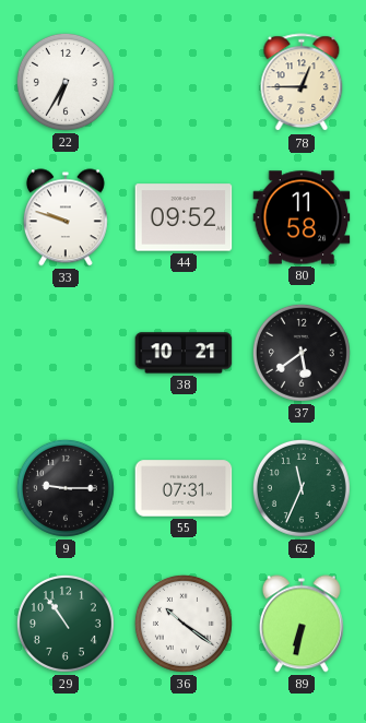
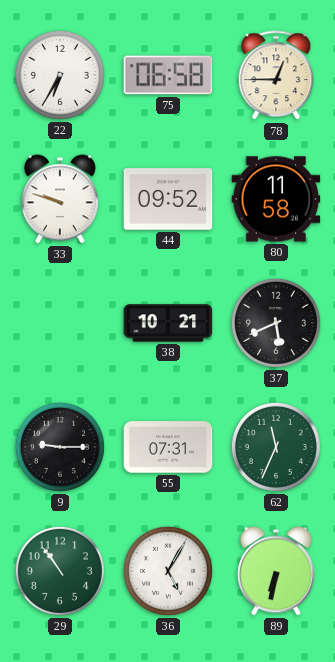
75: none -> 06:58
37: 5:39 -> 5:41
36: 10:21 -> 5:05
